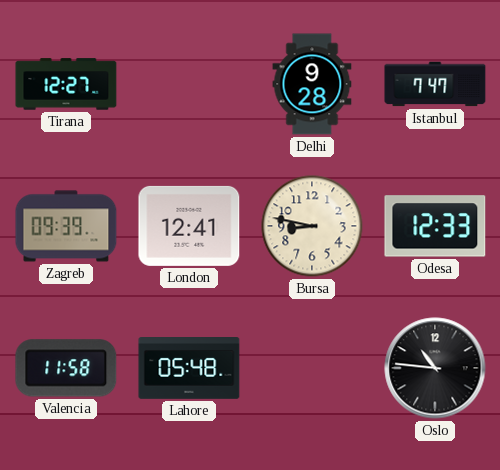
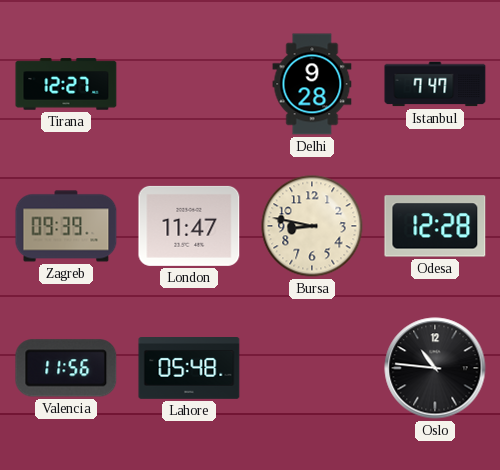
London: 12:41 -> 11:47
Odesa: 12:33 -> 12:28
Valencia: 11:58 -> 11:56
